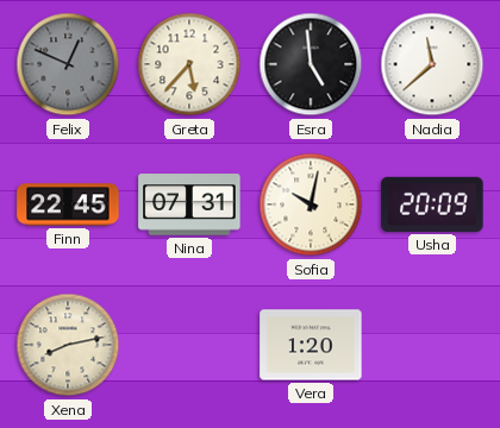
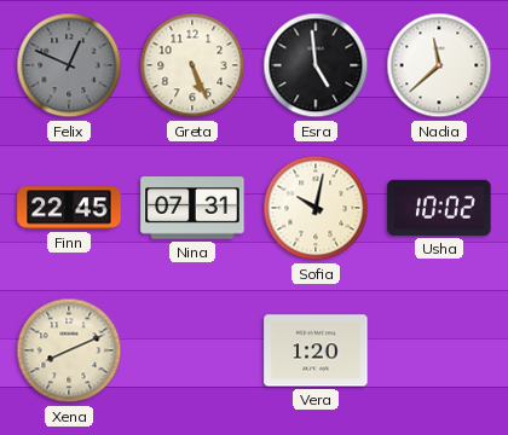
Greta: 5:37 -> 5:26
Usha: 20:09 -> 10:02
Xena: 8:13 -> 8:11
